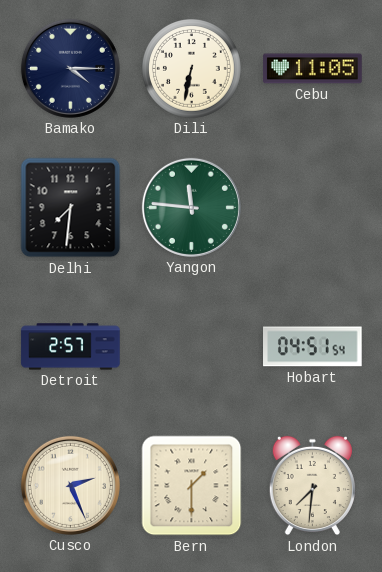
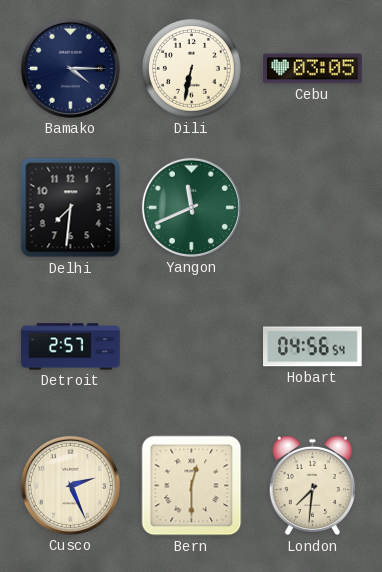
Cebu: 11:05 -> 03:05
Yangon: 11:46 -> 11:41
Hobart: 04:51 -> 04:56
Bern: 1:30 -> 12:30
